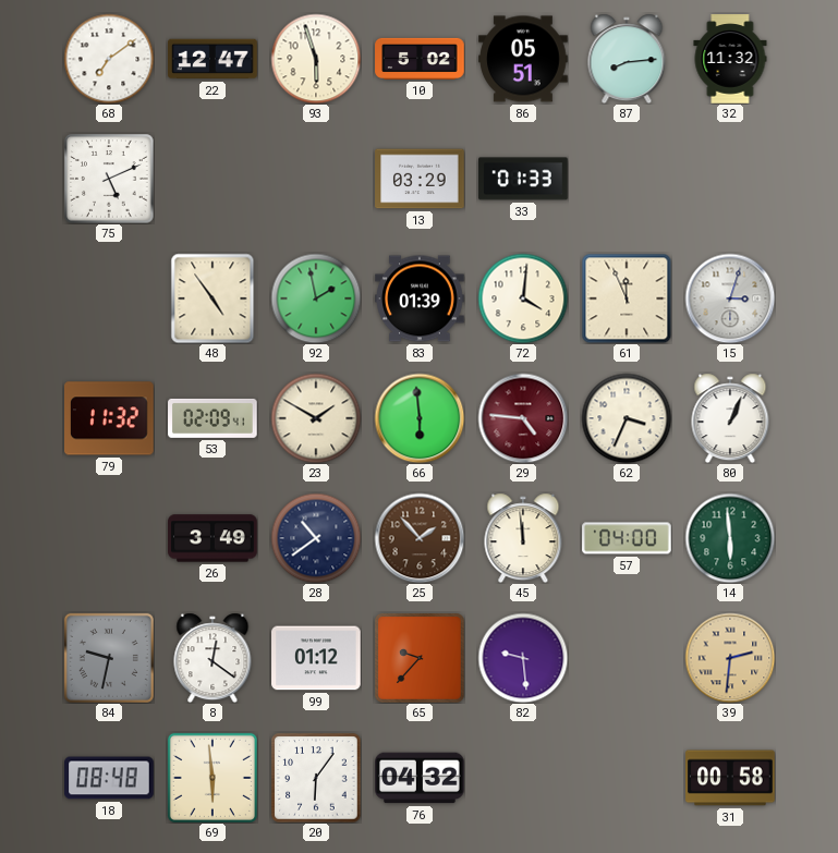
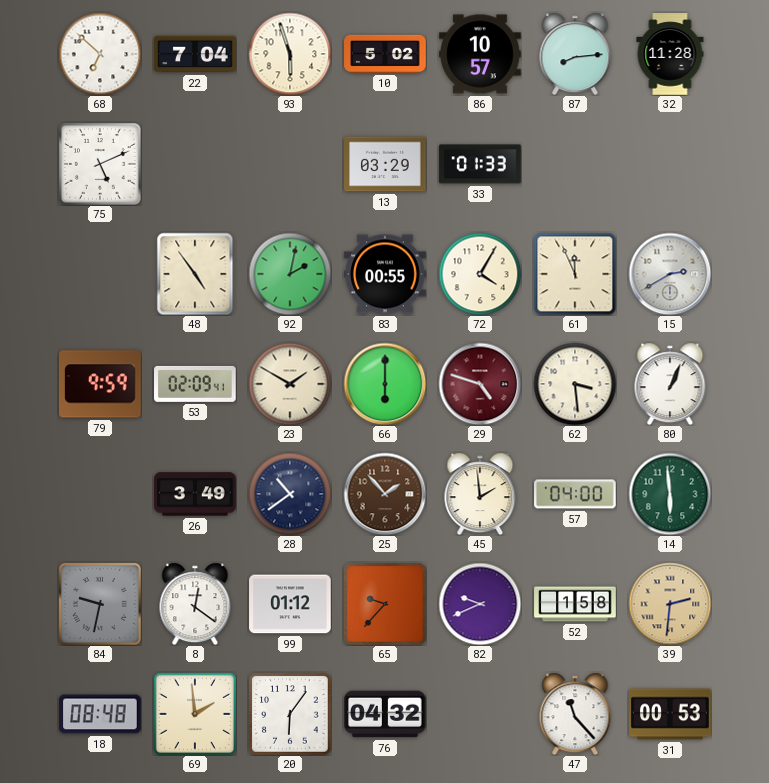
68: 7:09 -> 6:52
22: 12:47 -> 7:04
86: 05:51 -> 10:57
32: 11:32 -> 11:28
92: 1:58 -> 2:02
83: 01:39 -> 00:55
72: 4:01 -> 4:05
15: 3:03 -> 2:40
79: 11:32 -> 9:59
66: 5:59 -> 6:00
29: 4:46 -> 4:48
62: 3:34 -> 3:29
45: 11:59 -> 1:59
82: 9:29 -> 9:41
52: none -> 1:58
69: 5:59 -> 1:59
47: none -> 11:23
31: 00:58 -> 00:53
